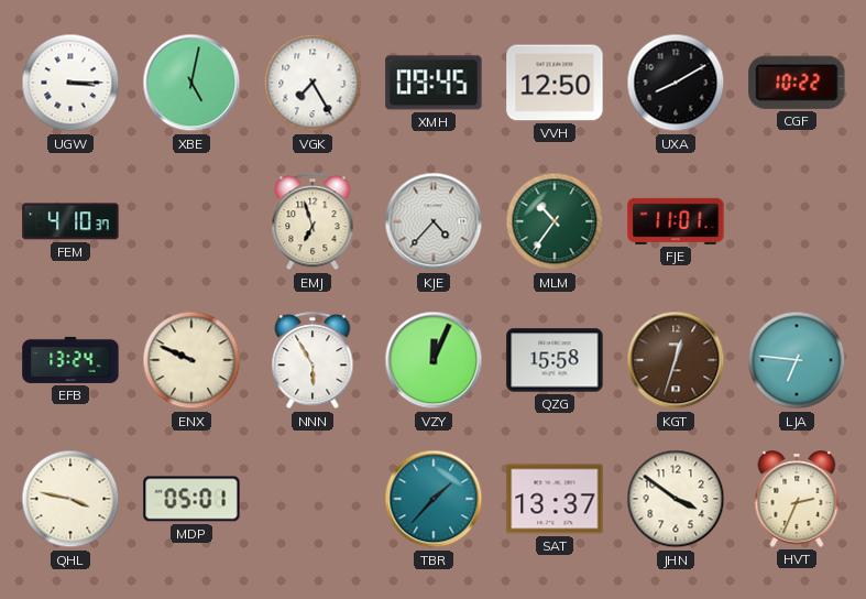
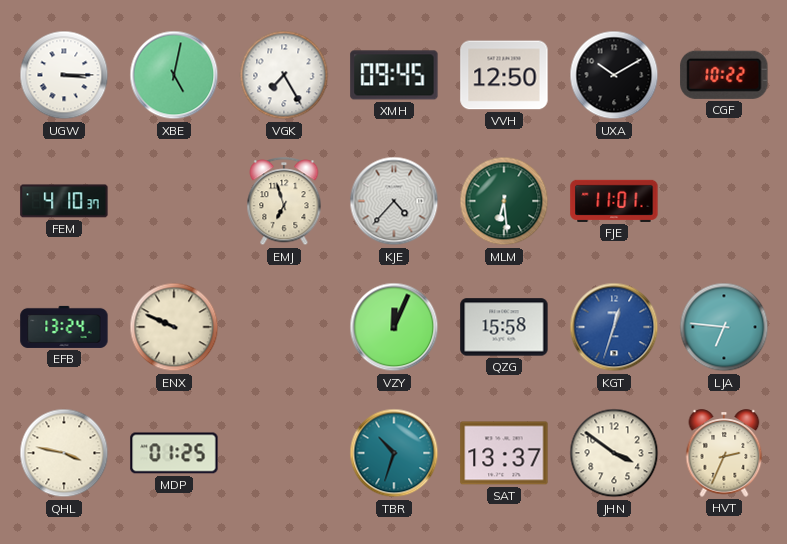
UXA: 8:10 -> 10:10
MLM: 10:36 -> 6:29
NNN: 5:55 -> none
KGT dial: brown -> blue
MDP: 05:01 -> 01:25
TBR: 1:37 -> 10:33
